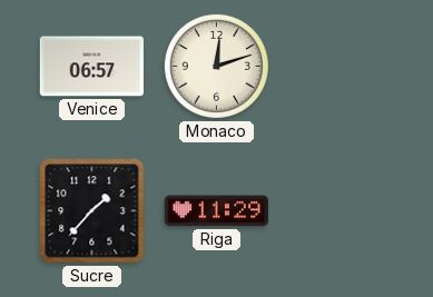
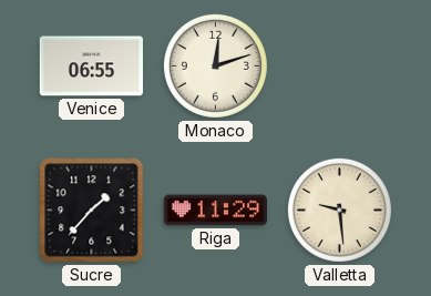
Venice: 06:57 -> 06:55
Valletta: none -> 9:29
